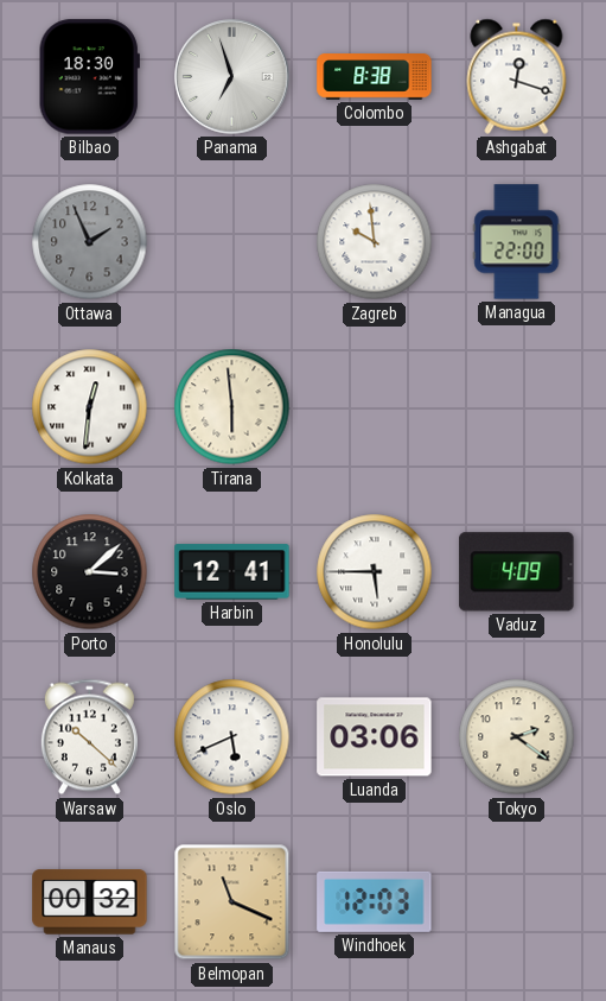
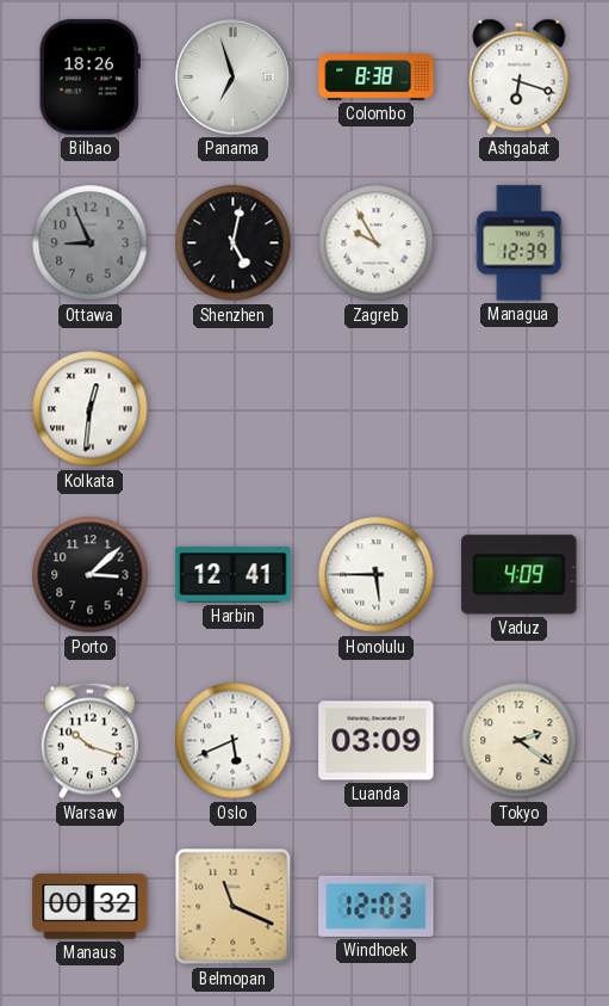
Bilbao: 18:30 -> 18:26
Ashgabat: 12:18 -> 6:18
Ottawa: 1:56 -> 8:56
Shenzhen: none -> 5:02
Zagreb: 9:59 -> 9:55
Managua: 22:00 -> 12:39
Tirana: 5:59 -> none
Warsaw: 10:22 -> 10:18
Luanda: 03:06 -> 03:09
